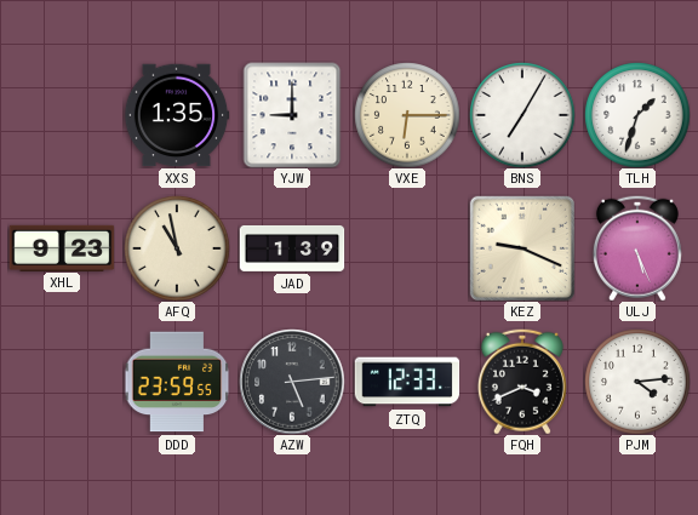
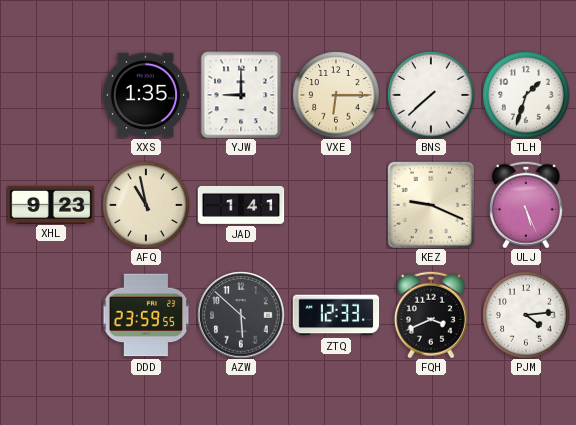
BNS: 7:05 -> 7:38
JAD: 1:39 -> 1:41
AZW: 5:14 -> 5:52
